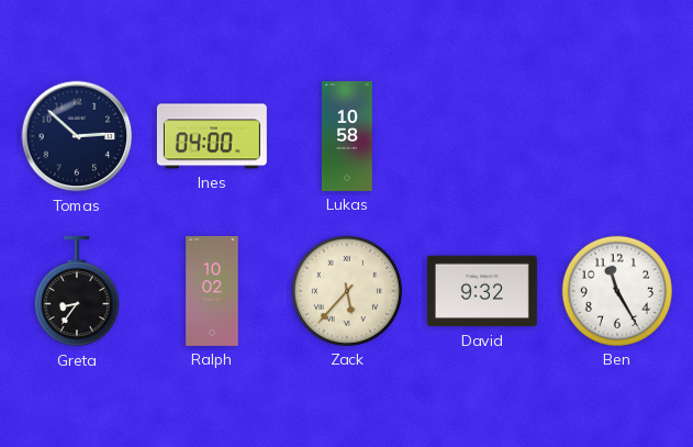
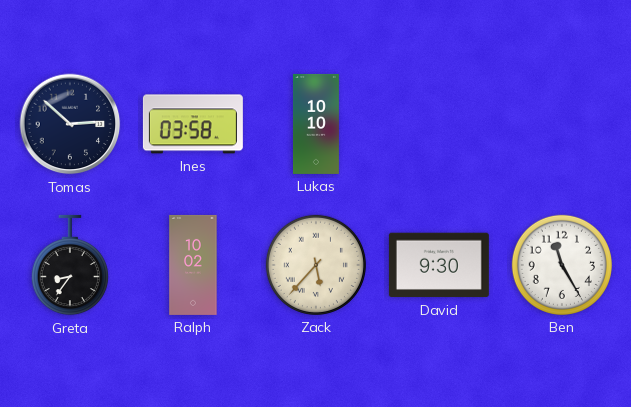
Ines: 04:00 -> 03:58
Lukas: 10:58 -> 10:10
David: 9:32 -> 9:30
